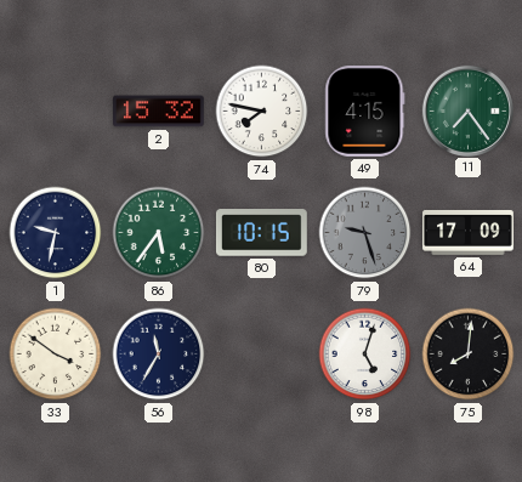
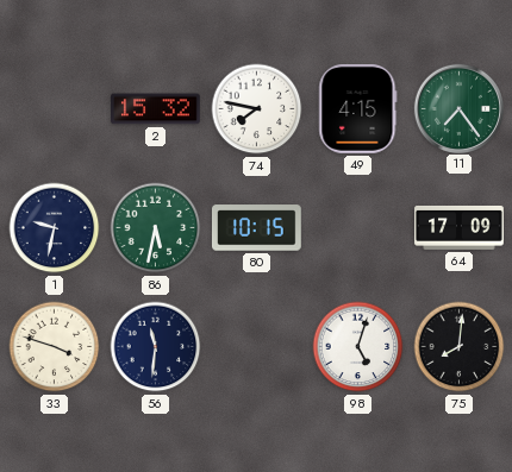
86: 5:36 -> 5:32
79: 9:27 -> none
33: 3:51 -> 3:48
56: 11:35 -> 11:31
